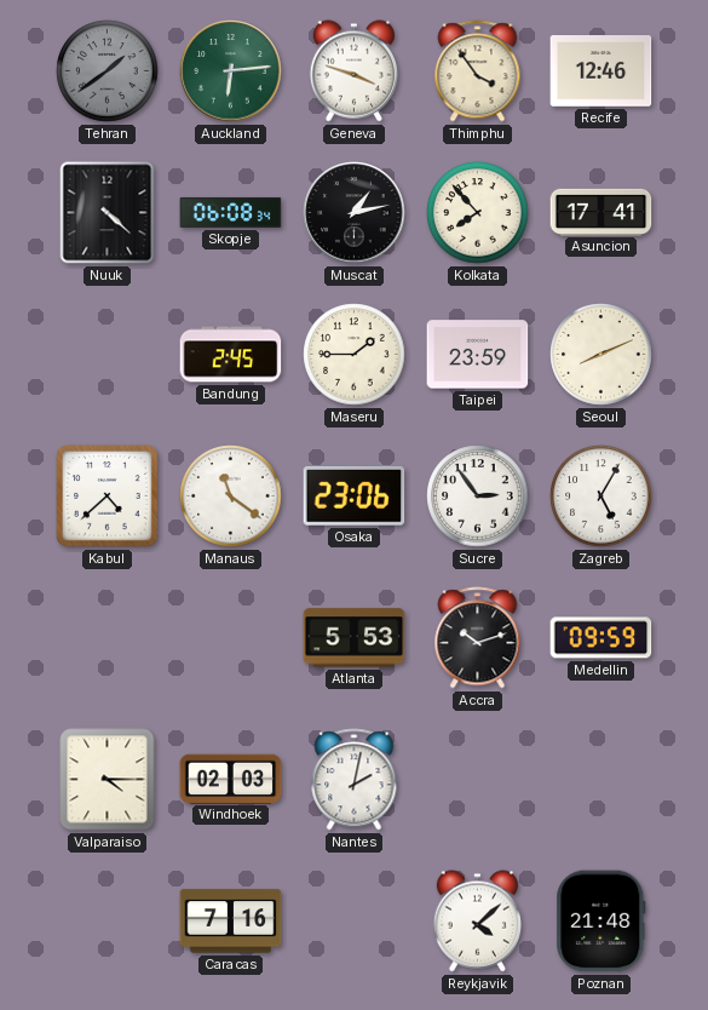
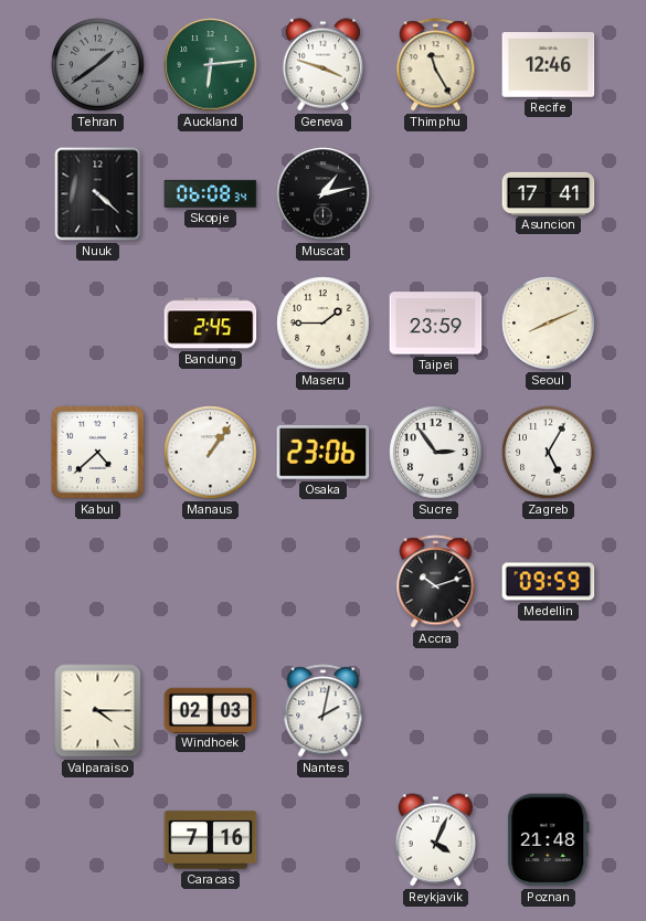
Thimphu: 3:54 -> 11:25
Kolkata: 7:53 -> none
Manaus: 11:21 -> 1:06
Atlanta: 5:53 -> none
Reykjavik: 4:08 -> 4:04
